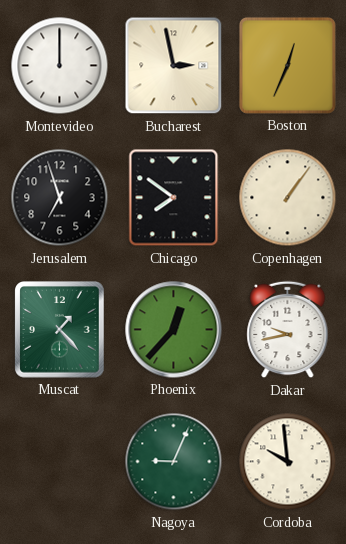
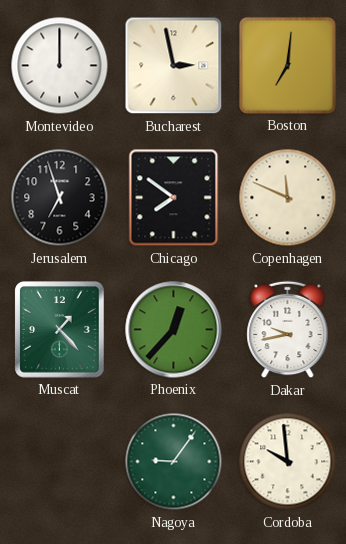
Boston: 12:34 -> 7:01
Copenhagen: 1:06 -> 11:49
Nagoya: 9:04 -> 9:06
